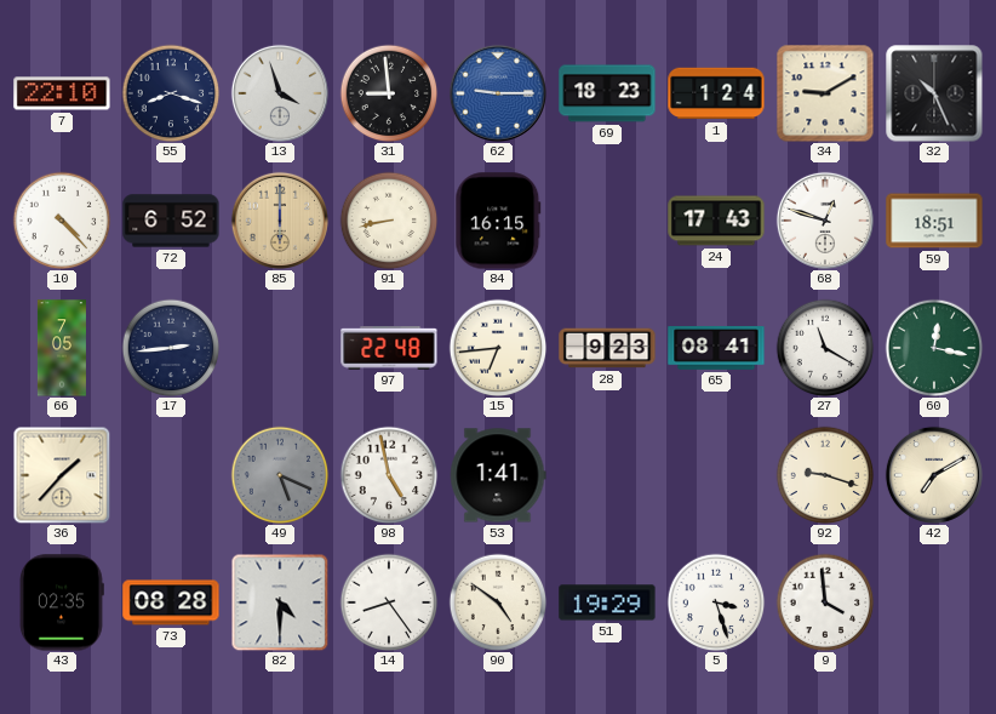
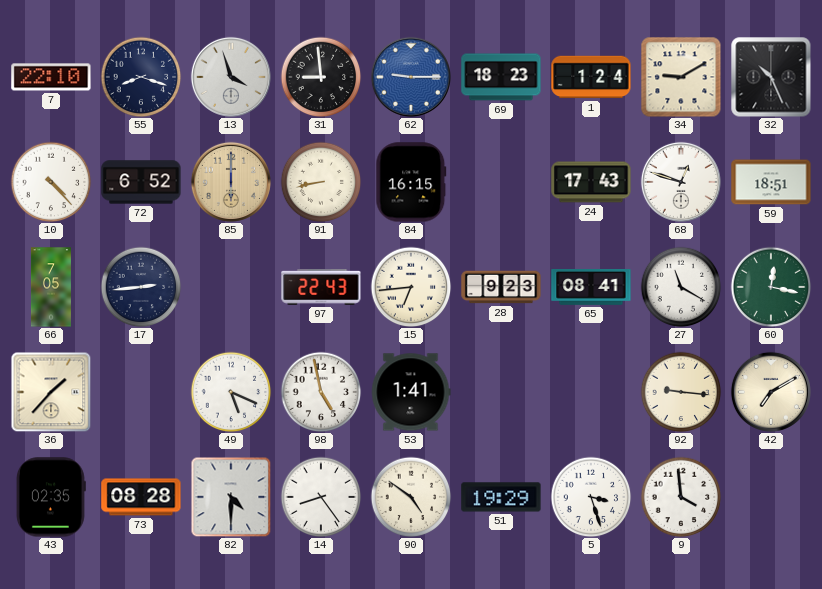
97: 22:48 -> 22:43
49 dial: grey -> white
92: 9:18 -> 9:16
